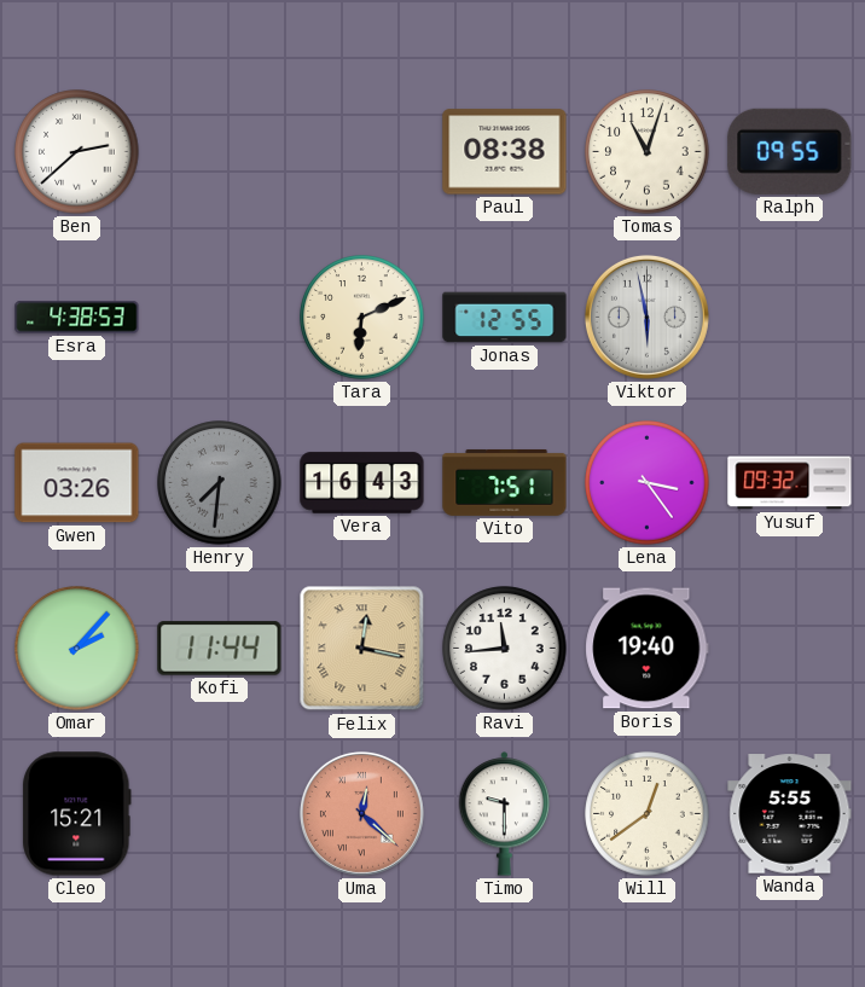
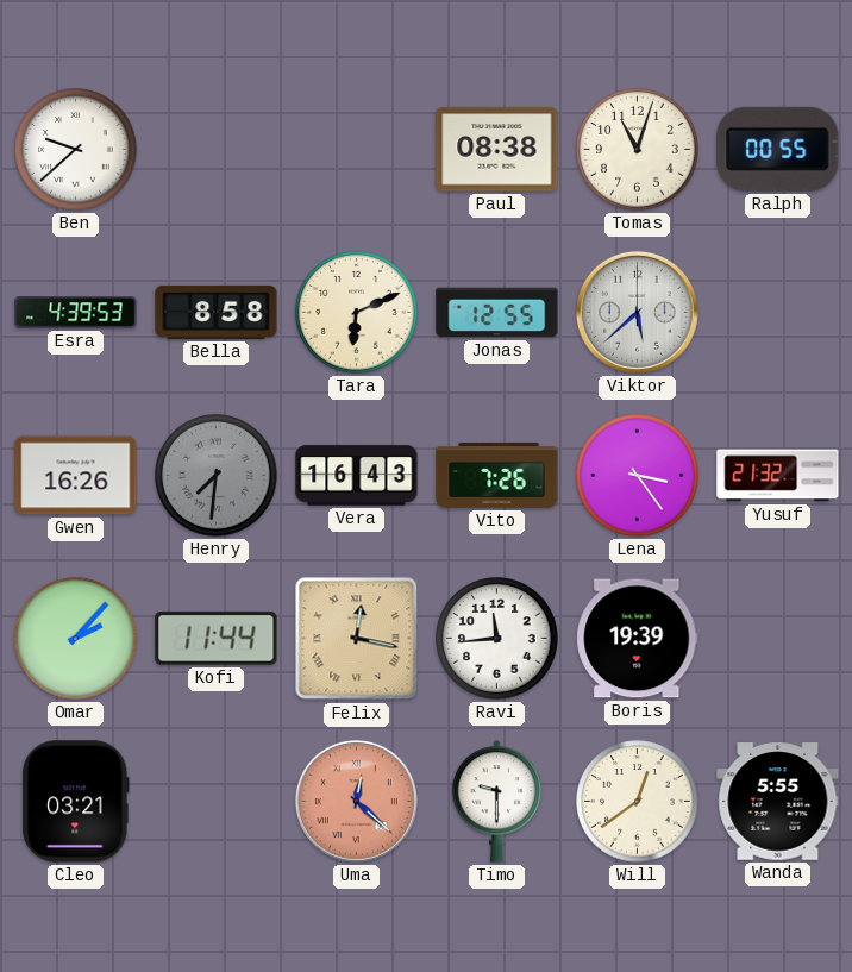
Ben: 2:38 -> 9:38
Ralph: 09:55 -> 00:55
Esra: 4:38 -> 4:39
Bella: none -> 8:58
Viktor: 5:58 -> 5:38
Gwen: 03:26 -> 16:26
Vito: 7:51 -> 7:26
Yusuf: 09:32 -> 21:32
Boris: 19:40 -> 19:39
Cleo: 15:21 -> 03:21
